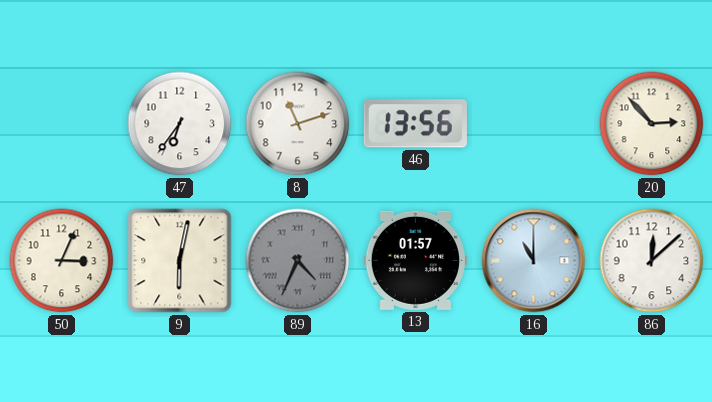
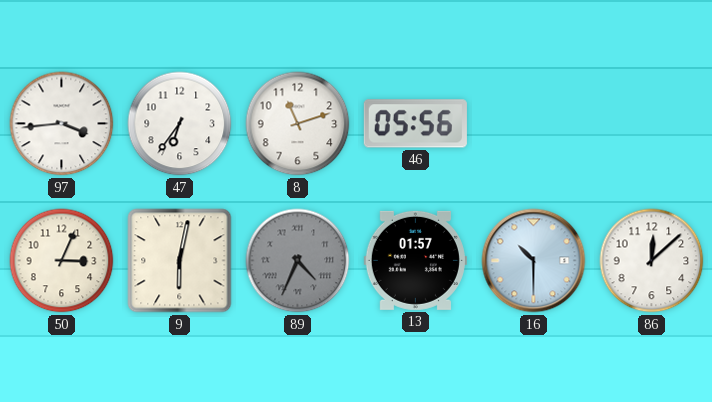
97: none -> 3:44
46: 13:56 -> 05:56
20: 2:53 -> none
16: 11:00 -> 10:30
